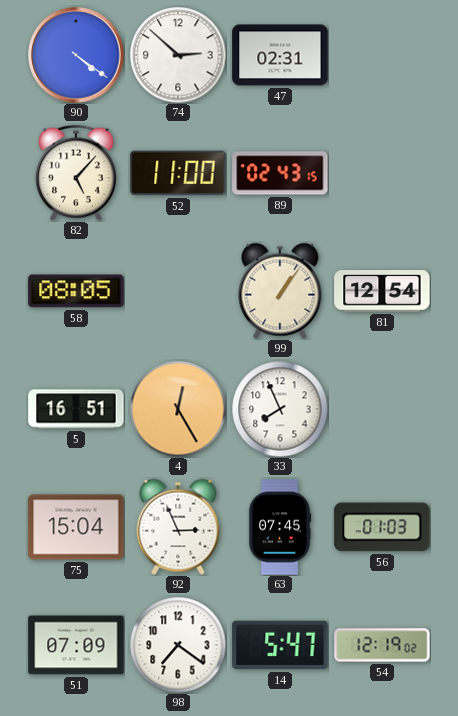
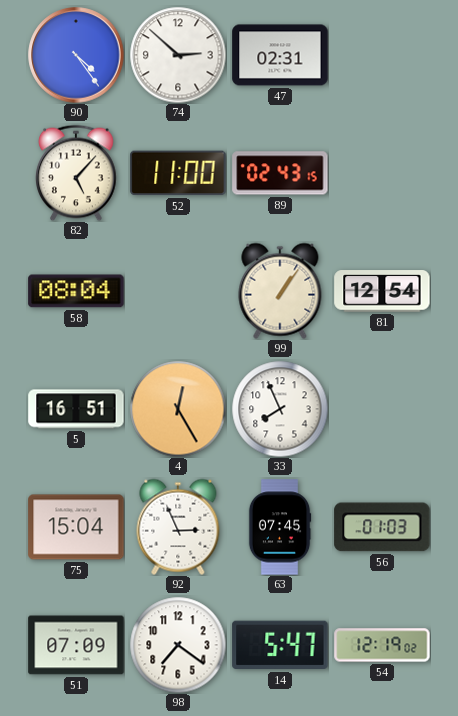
90: 4:21 -> 4:24
58: 08:05 -> 08:04
